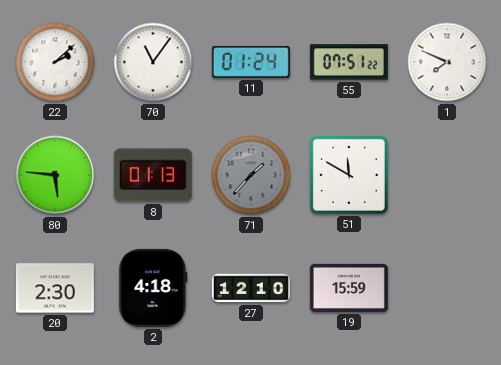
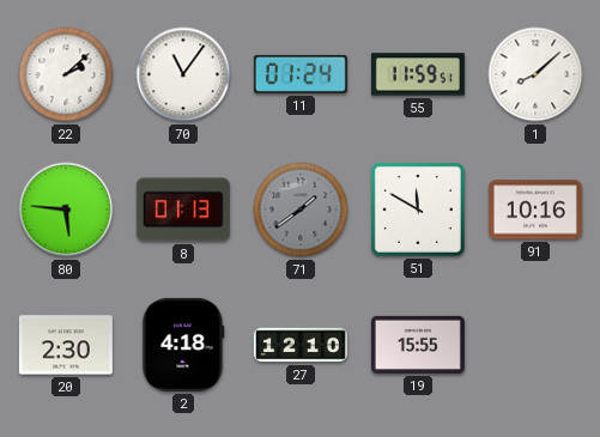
55: 07:51 -> 11:59
1: 7:49 -> 8:08
71: 1:37 -> 1:39
91: none -> 10:16
19: 15:59 -> 15:55
